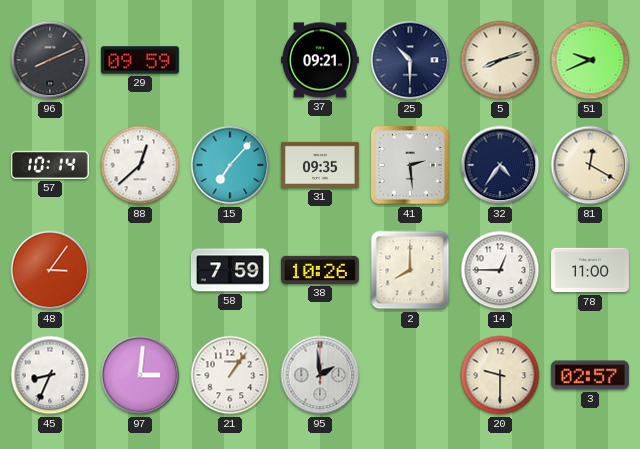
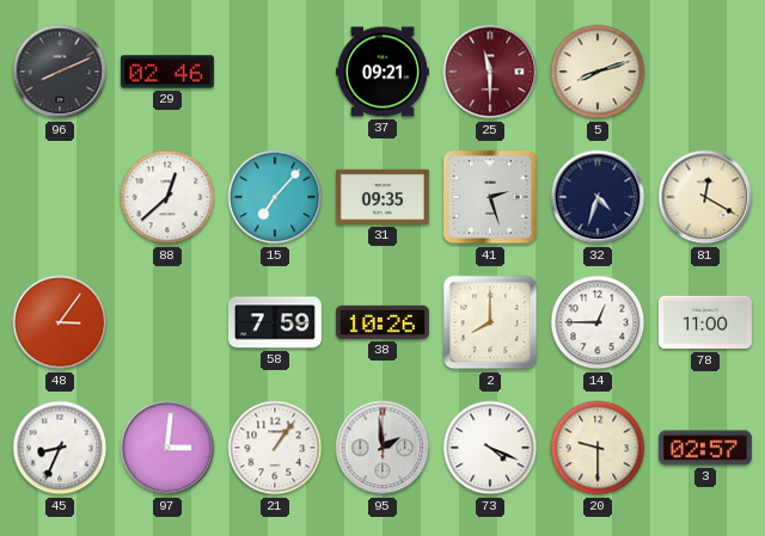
29: 09:59 -> 02:46
25: 10:30 -> 11:30
25 dial: navy -> burgundy
51: 9:41 -> none
57: 10:14 -> none
41: 2:29 -> 2:27
32: 4:36 -> 4:33
73: none -> 4:19
